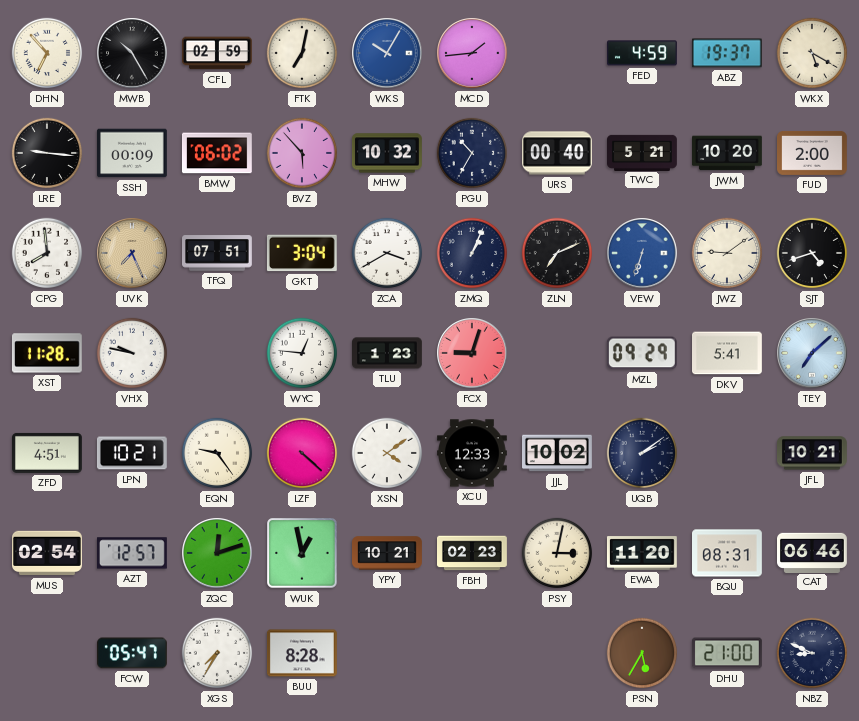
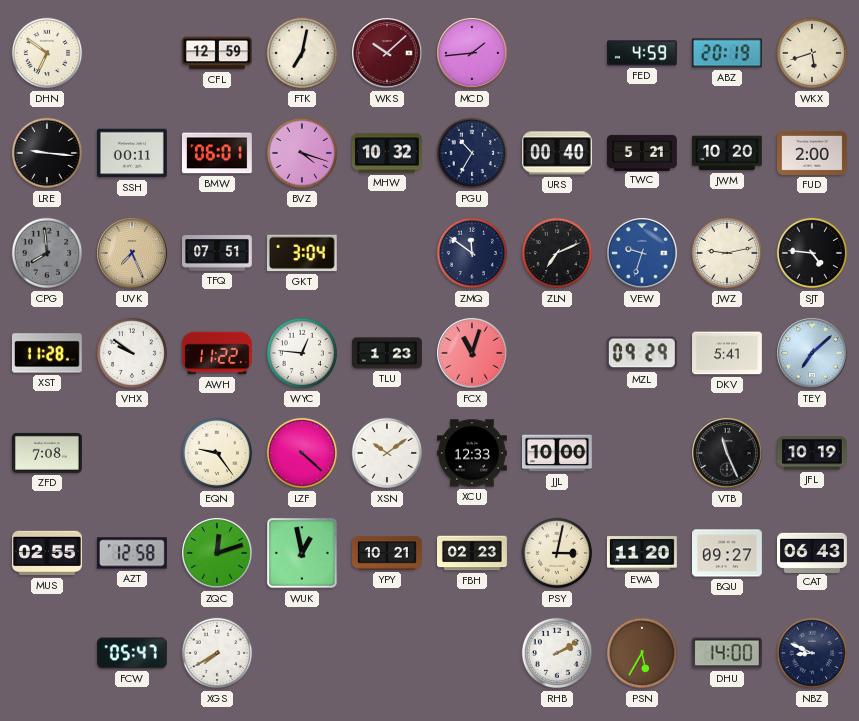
DHN: 6:53 -> 6:51
MWB: 10:25 -> none
CFL: 02:59 -> 12:59
WKS: 10:05 -> 10:08
WKS dial: blue -> burgundy
ABZ: 19:37 -> 20:19
WKX: 5:20 -> 5:42
SSH: 00:09 -> 00:11
BMW: 06:02 -> 06:01
BVZ: 5:53 -> 4:18
CPG dial: white -> grey
ZCA: 3:40 -> none
ZMQ: 1:04 -> 11:51
VEW: 6:33 -> 9:33
JWZ: 9:09 -> 9:13
SJT: 4:42 -> 4:46
VHX: 9:47 -> 9:51
AWH: none -> 11:22
FCX: 9:03 -> 11:03
ZFD: 4:51 -> 7:08
LPN: 10:21 -> none
XSN: 4:09 -> 10:09
JJL: 10:02 -> 10:00
UQB: 2:09 -> none
VTB: none -> 11:26
JFL: 10:21 -> 10:19
MUS: 02:54 -> 02:55
AZT: 12:57 -> 12:58
BQU: 08:31 -> 09:27
CAT: 06:46 -> 06:43
XGS: 7:35 -> 7:40
BUU: 8:28 -> none
RHB: none -> 2:10
DHU: 21:00 -> 14:00
